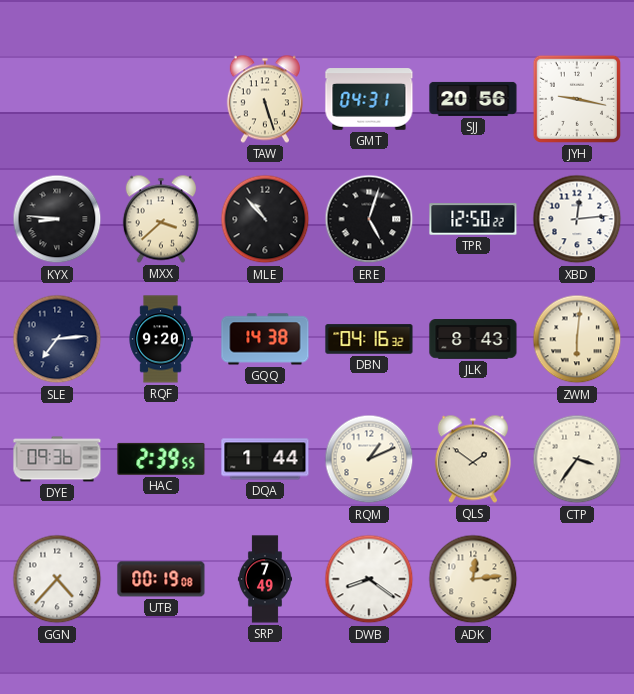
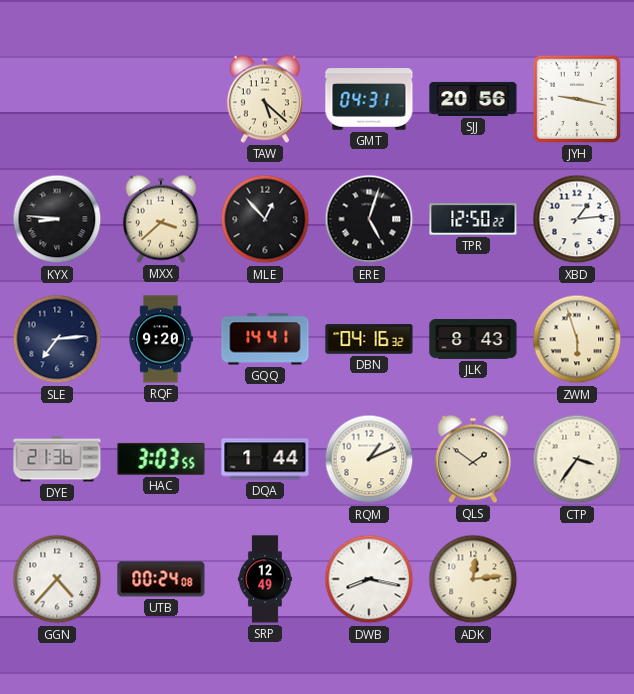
TAW: 5:27 -> 5:22
MLE: 10:53 -> 12:53
XBD: 12:14 -> 1:14
GQQ: 14:38 -> 14:41
ZWM: 6:01 -> 5:57
DYE: 09:36 -> 21:36
HAC: 2:39 -> 3:03
UTB: 00:19 -> 00:24
SRP: 7:49 -> 12:49
DWB: 8:21 -> 8:17
